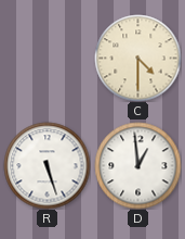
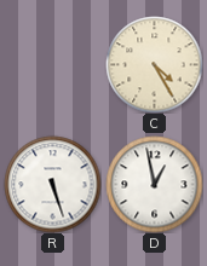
C: 4:30 -> 4:25
D: 12:59 -> 12:58
